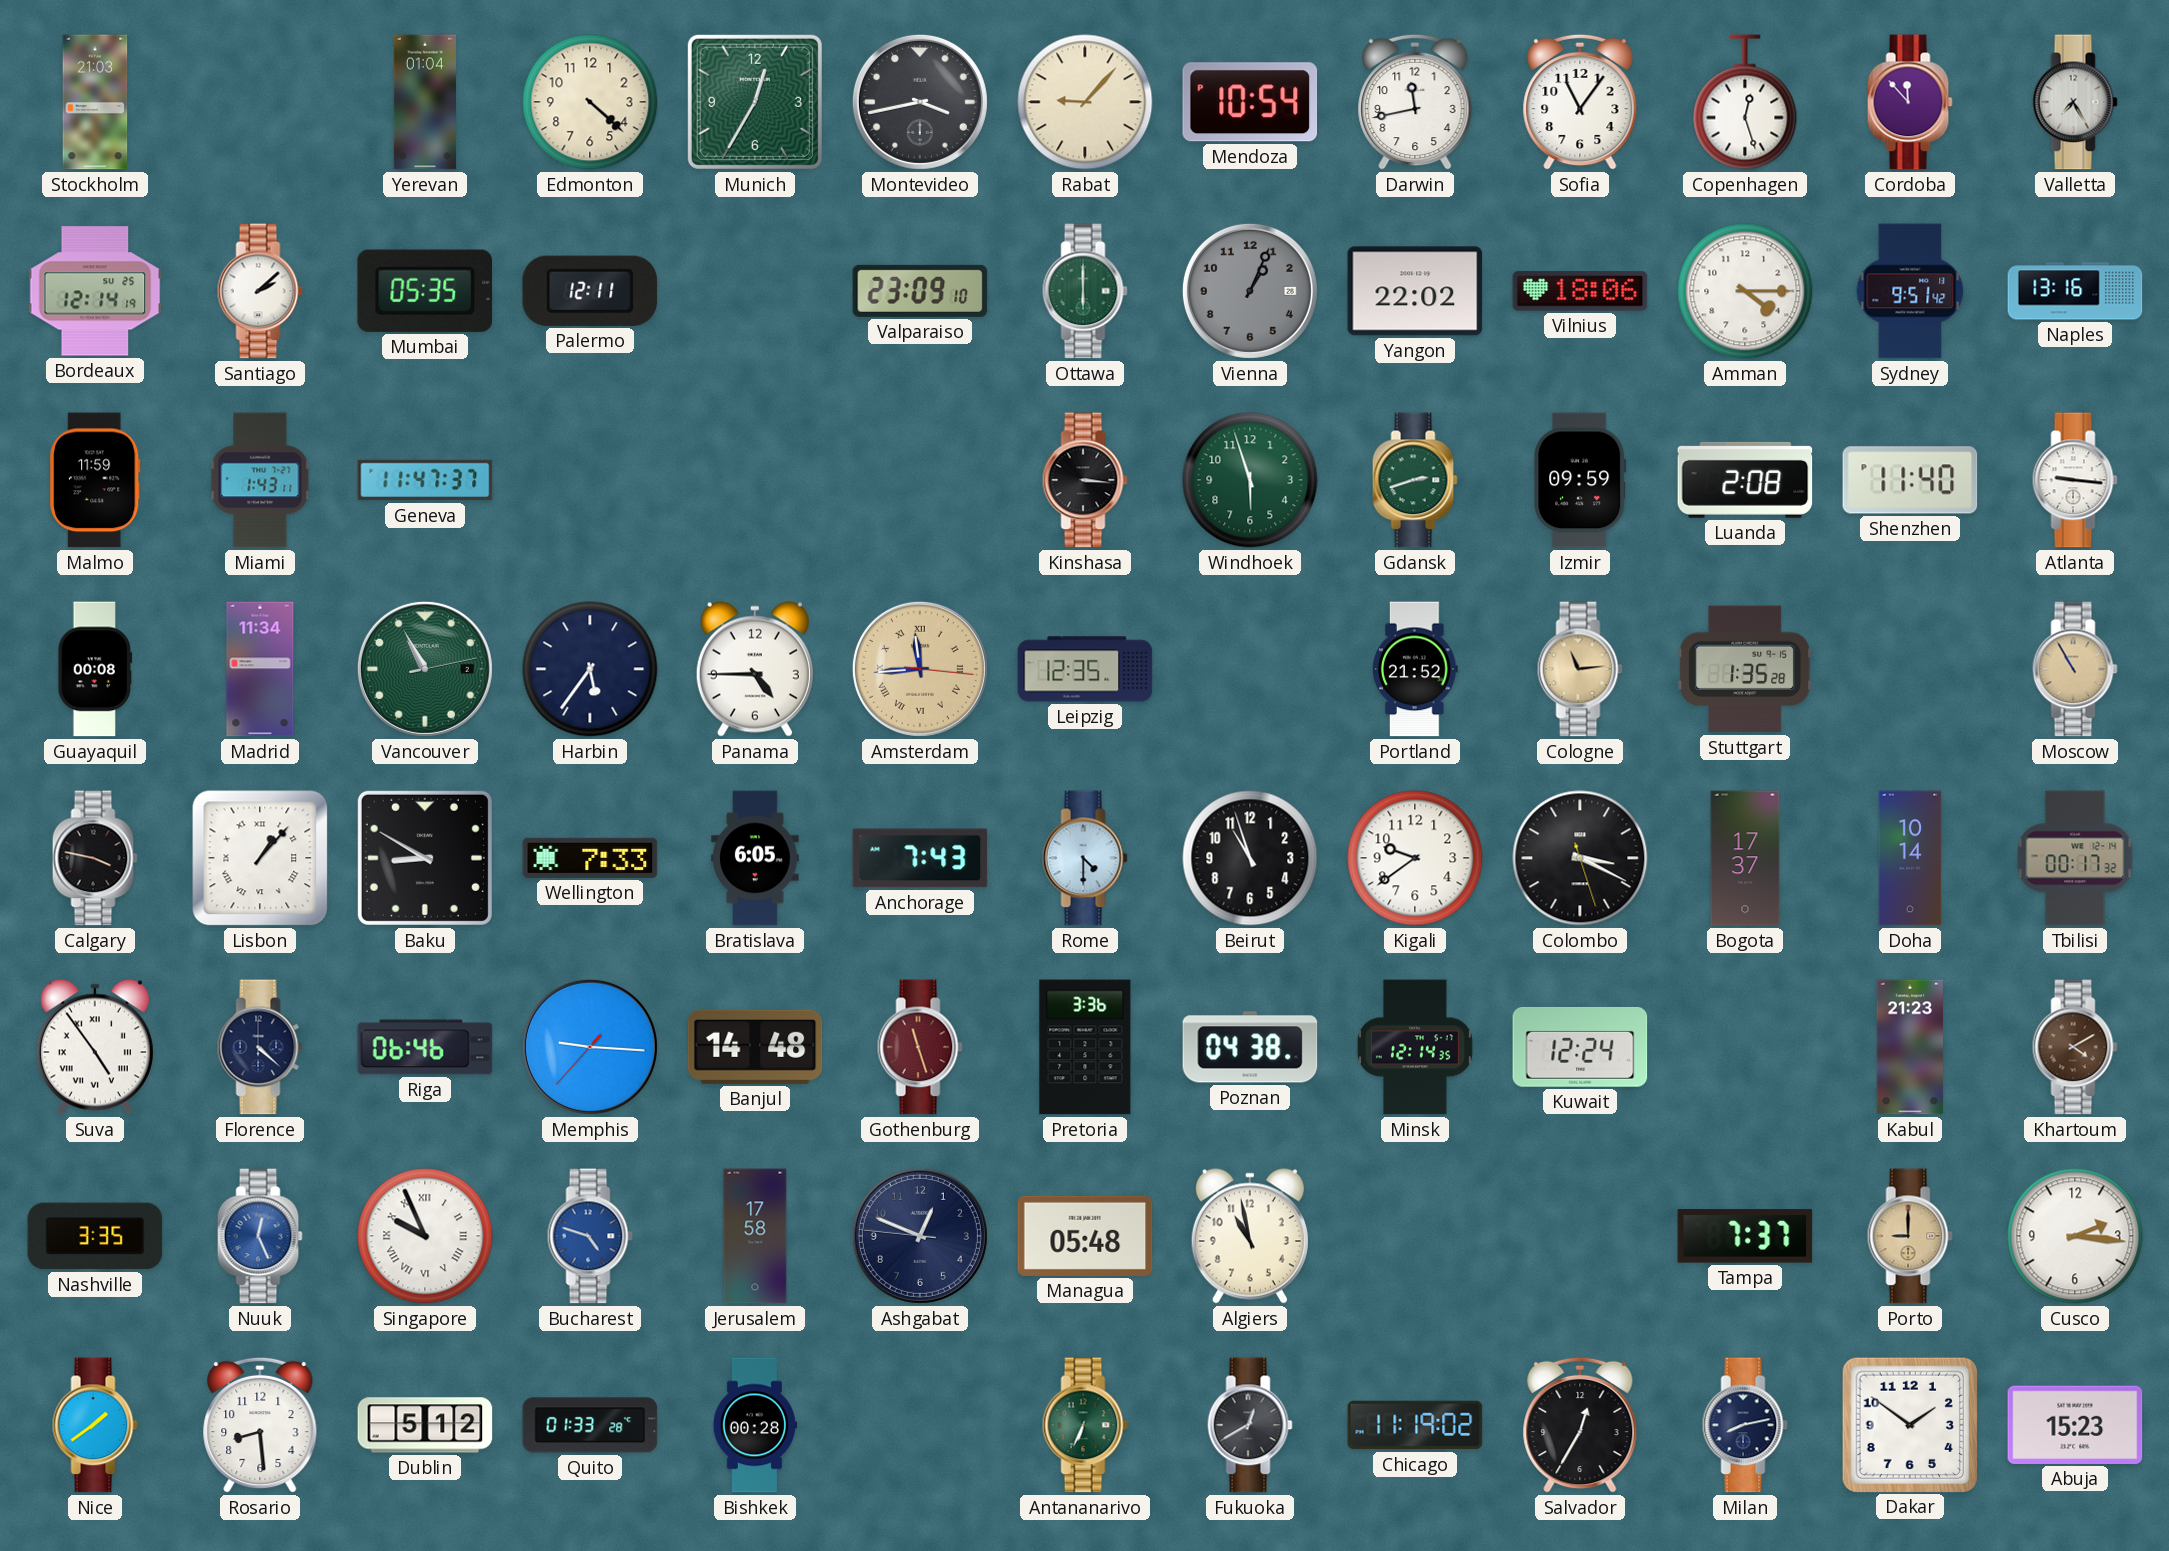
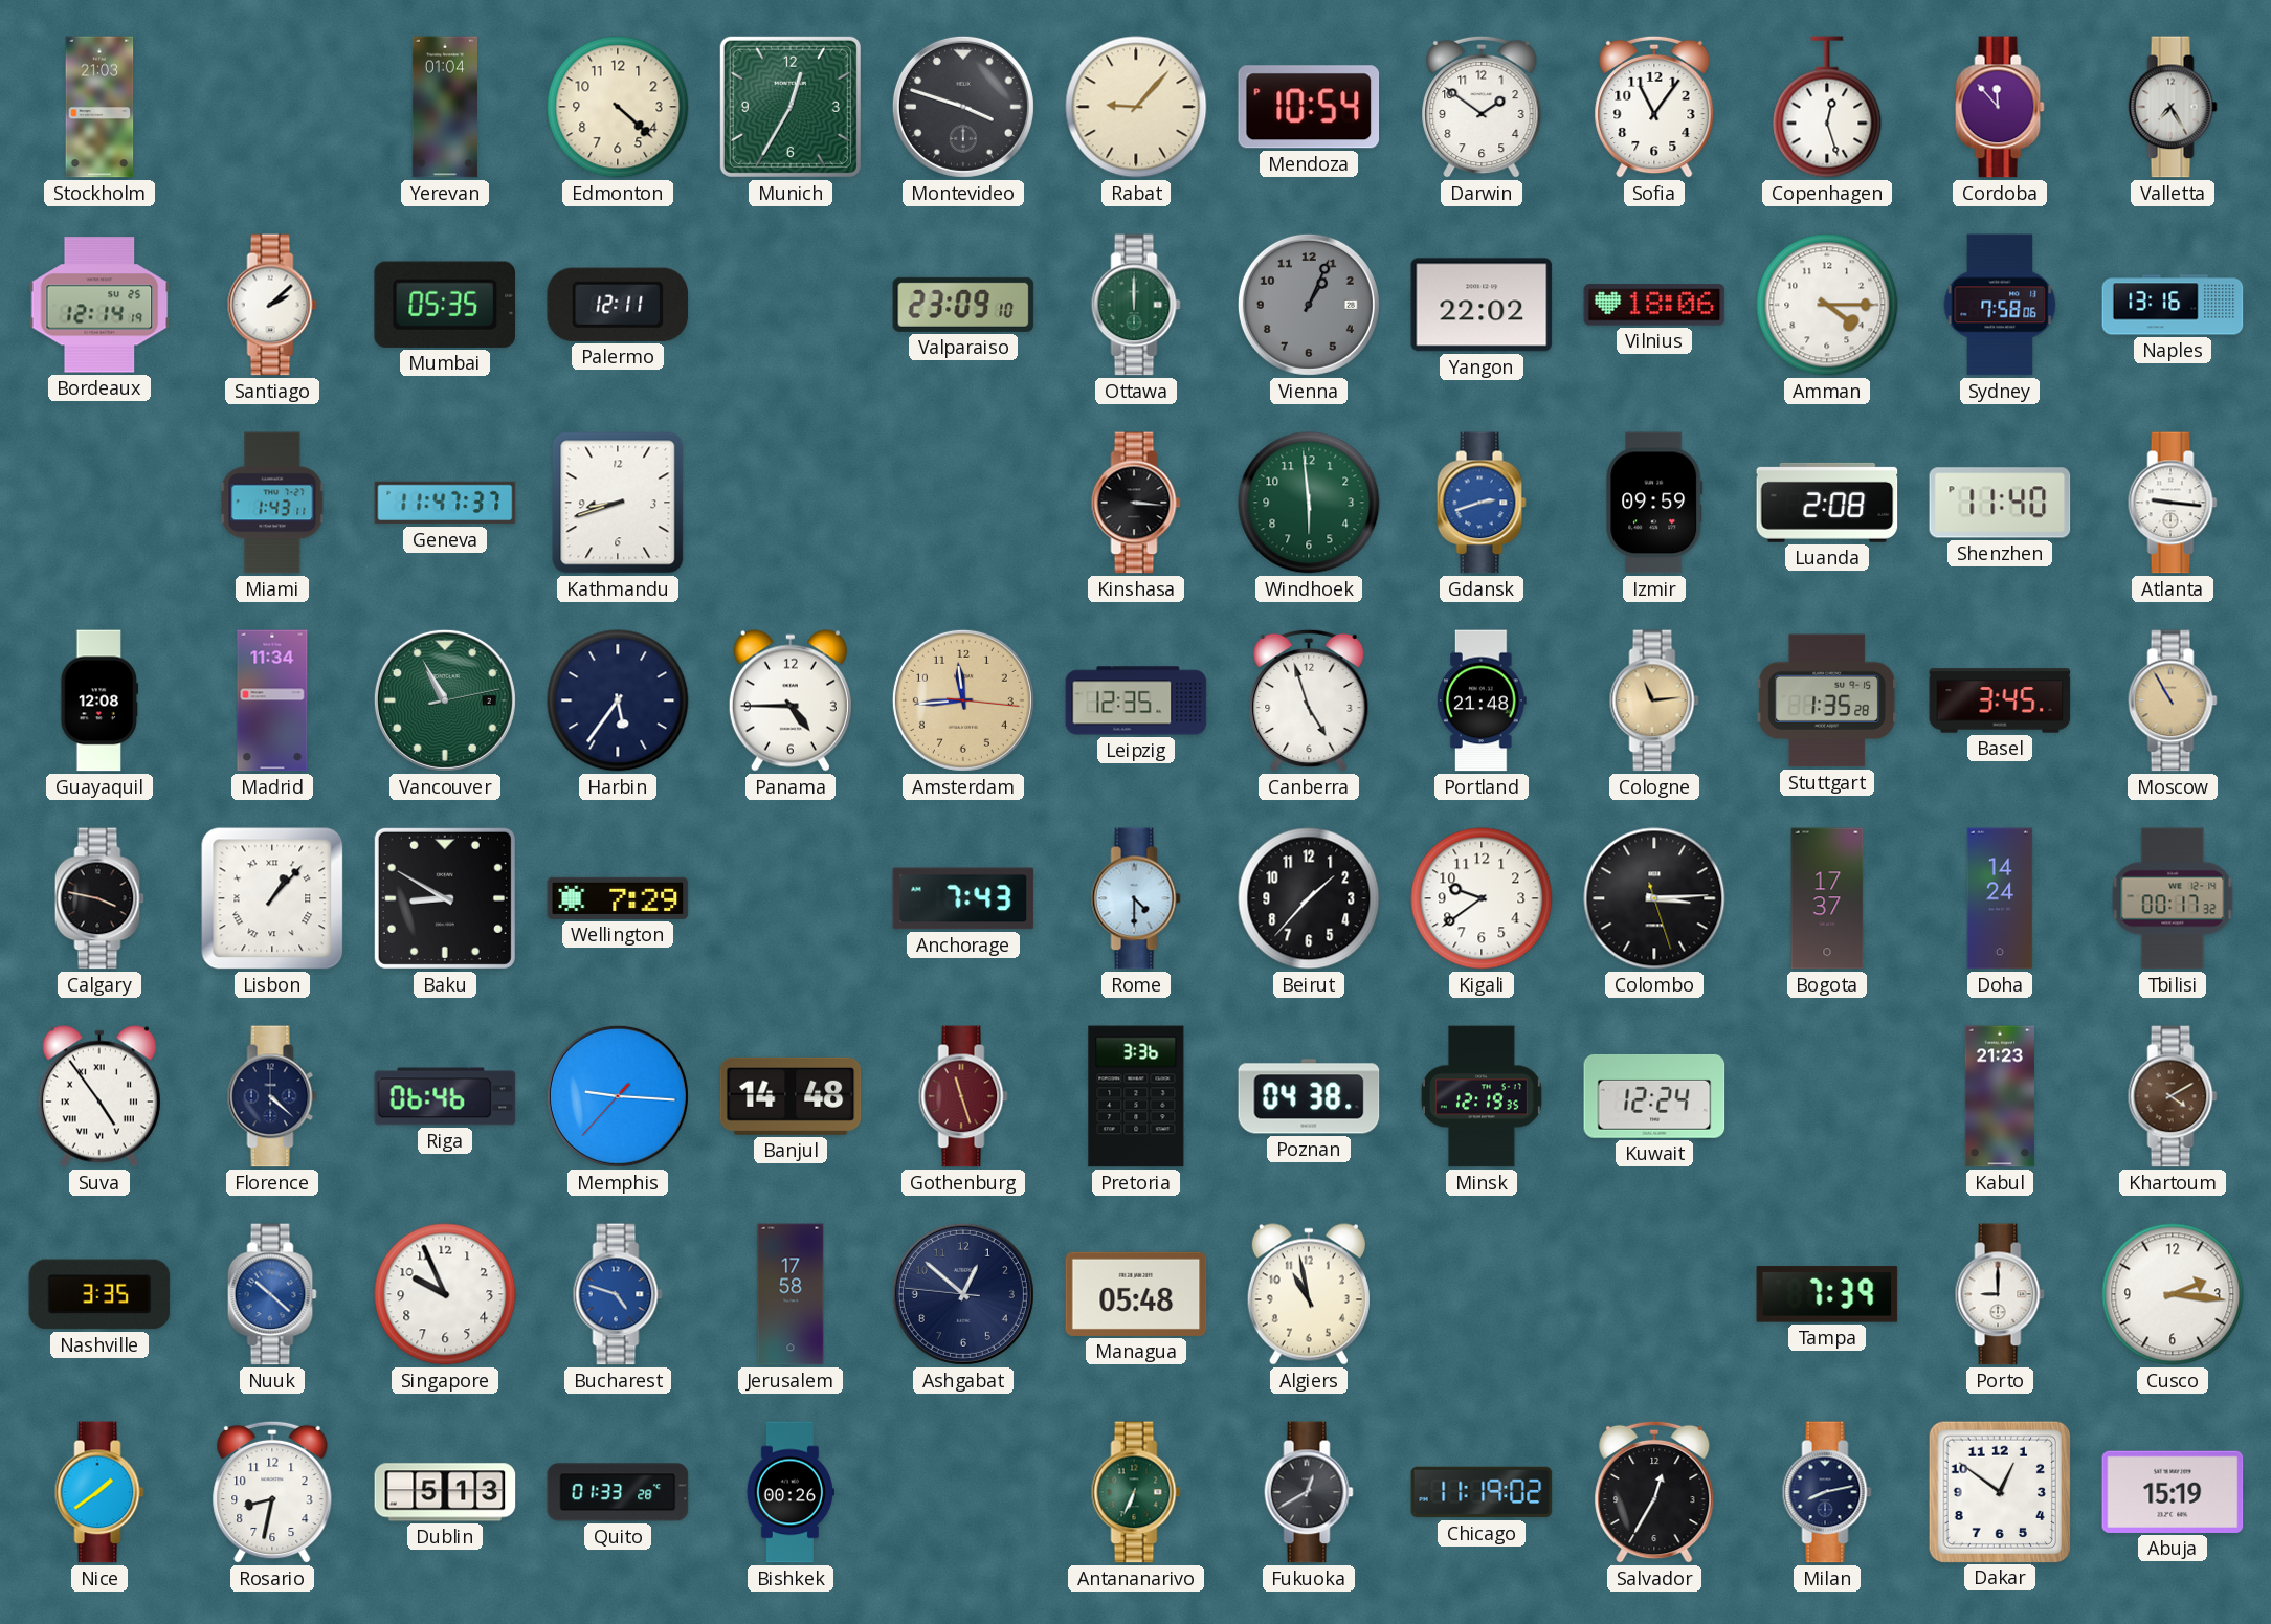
Montevideo: 3:43 -> 3:48
Darwin: 11:43 -> 1:51
Ottawa: 6:00 -> 12:00
Sydney: 9:51 -> 7:58
Malmo: 11:59 -> none
Kathmandu: none -> 8:42
Windhoek: 5:57 -> 5:59
Gdansk dial: green -> blue
Guayaquil: 00:08 -> 12:08
Amsterdam numerals: Roman -> Arabic
Canberra: none -> 4:57
Portland: 21:52 -> 21:48
Basel: none -> 3:45
Wellington: 7:33 -> 7:29
Bratislava: 6:05 -> none
Beirut: 10:57 -> 1:37
Colombo: 3:19 -> 3:14
Doha: 10:14 -> 14:24
Minsk: 12:14 -> 12:19
Nuuk: 12:26 -> 10:22
Singapore numerals: Roman -> Arabic
Ashgabat: 12:48 -> 12:51
Tampa: 7:37 -> 7:39
Porto dial: champagne -> white
Rosario: 8:29 -> 8:32
Dublin: 5:12 -> 5:13
Bishkek: 00:28 -> 00:26
Dakar: 1:51 -> 12:51
Abuja: 15:23 -> 15:19
